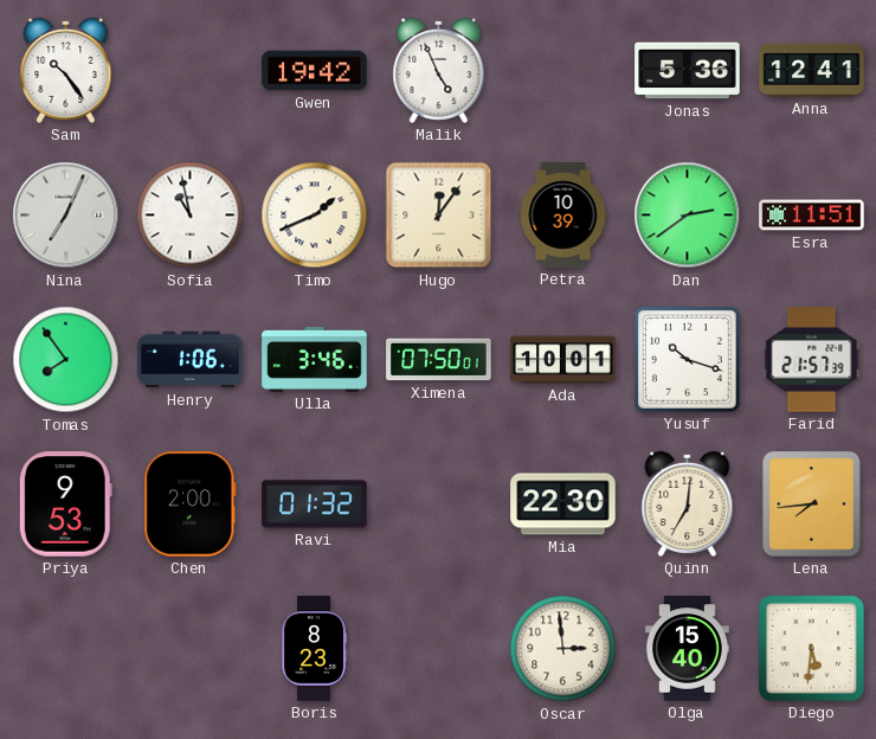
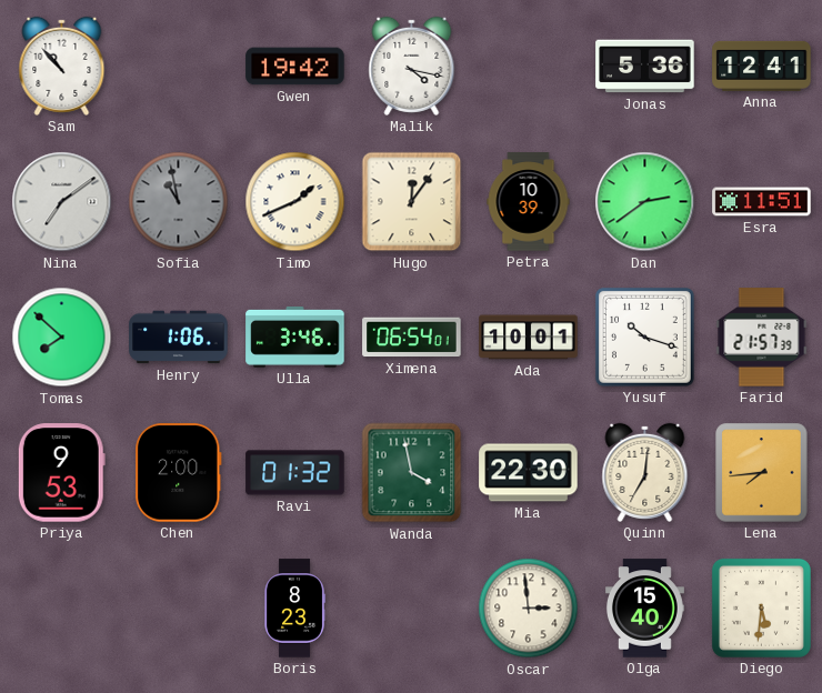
Sam: 10:24 -> 10:53
Malik: 4:56 -> 4:17
Nina: 7:04 -> 7:09
Sofia dial: white -> grey
Tomas: 7:54 -> 7:52
Ximena: 07:50 -> 06:54
Wanda: none -> 3:58
